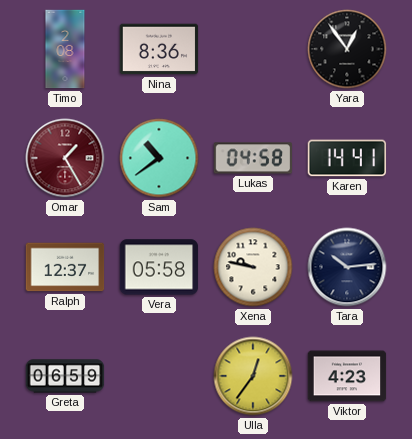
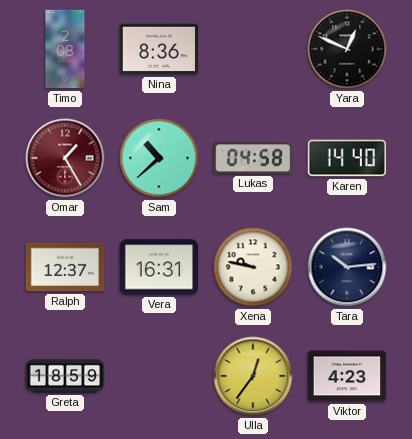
Yara: 12:54 -> 12:49
Sam: 10:39 -> 10:38
Karen: 14:41 -> 14:40
Vera: 05:58 -> 16:31
Greta: 06:59 -> 18:59
